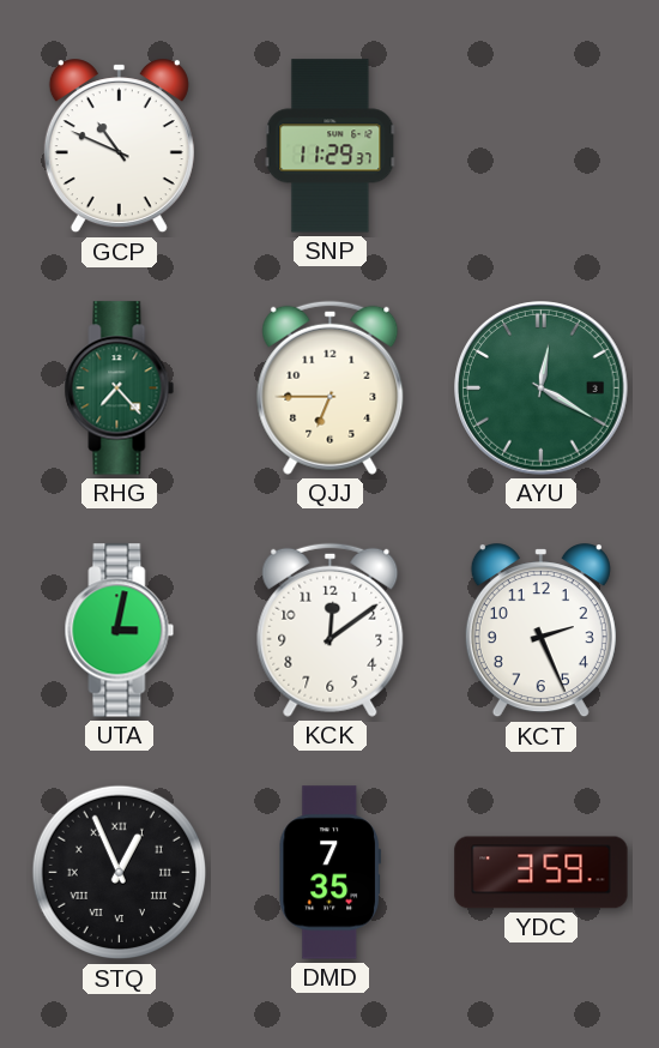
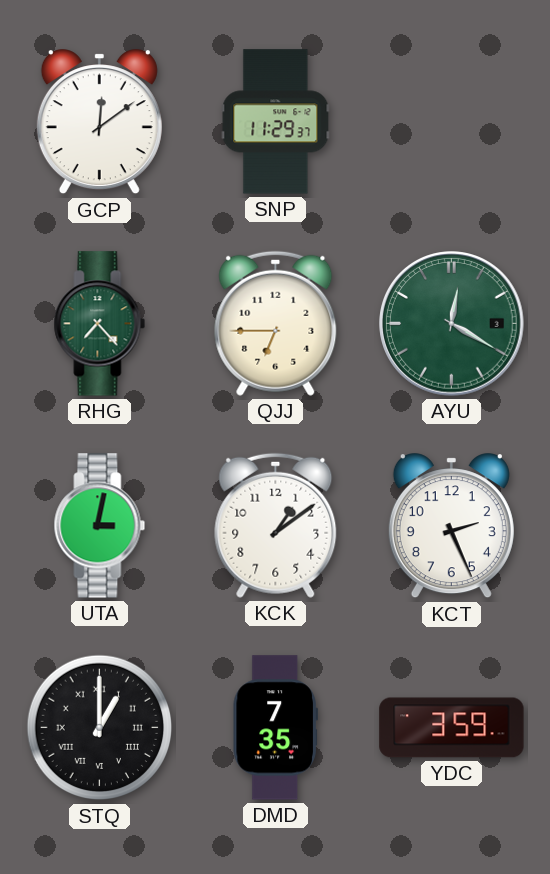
GCP: 10:49 -> 12:09
KCK: 12:09 -> 1:09
STQ: 12:56 -> 1:00
